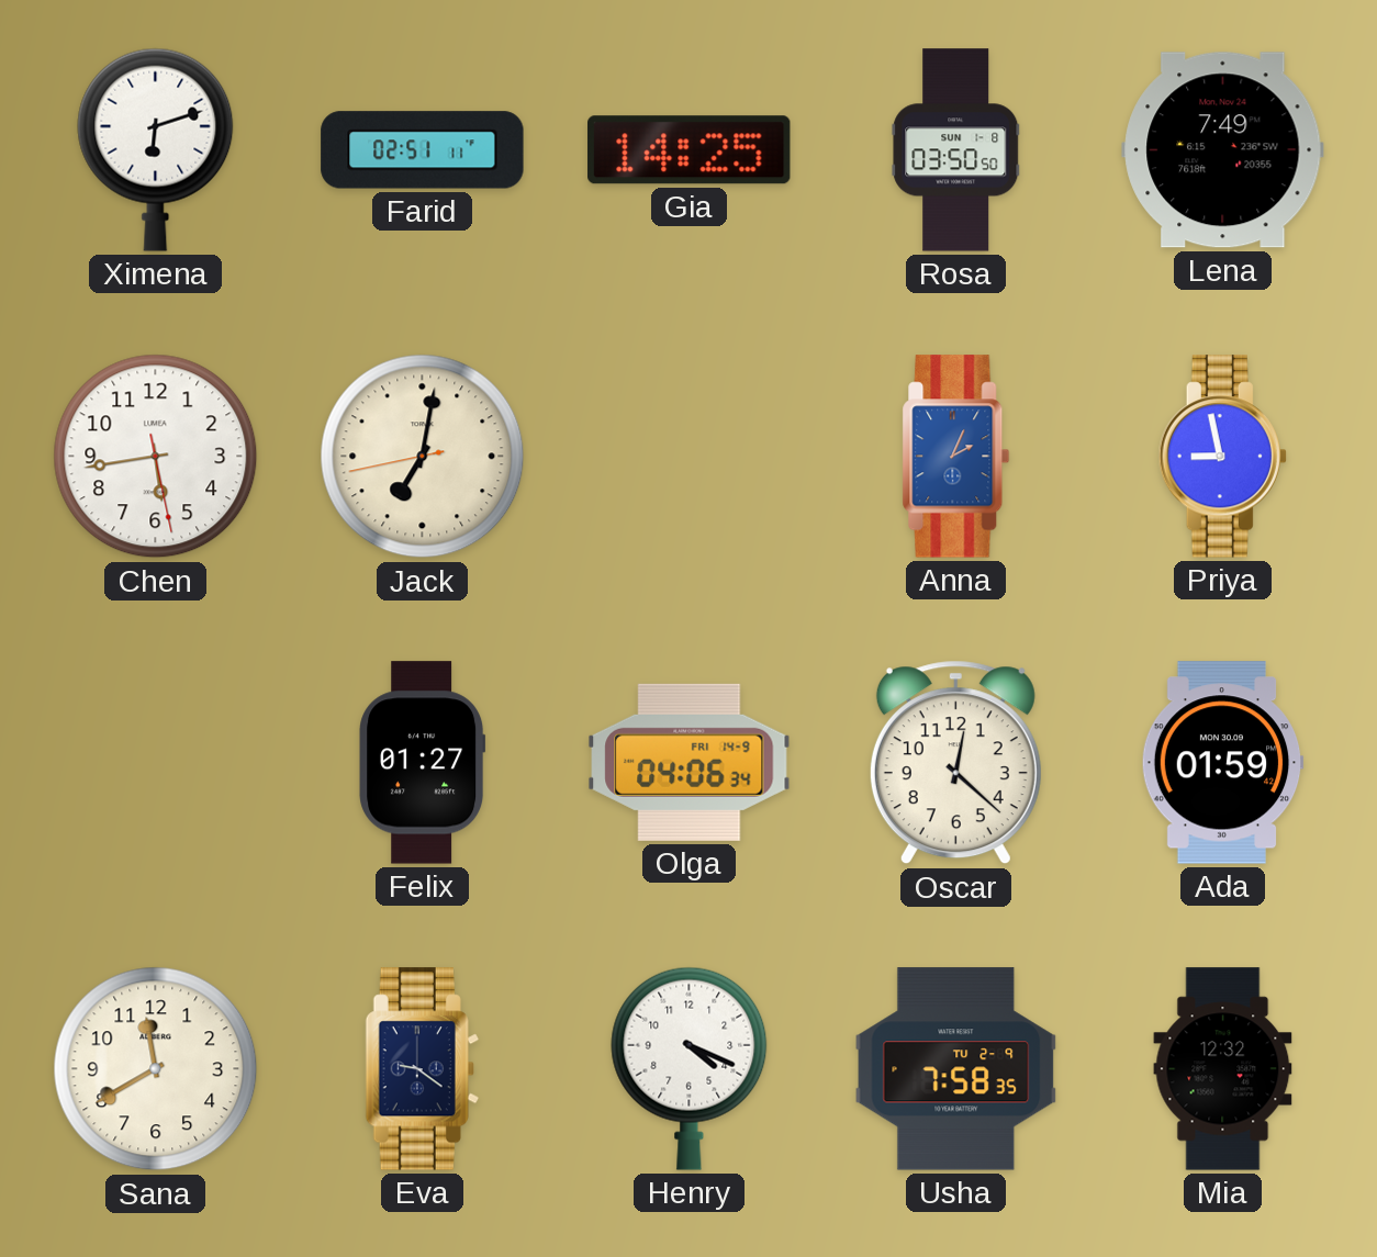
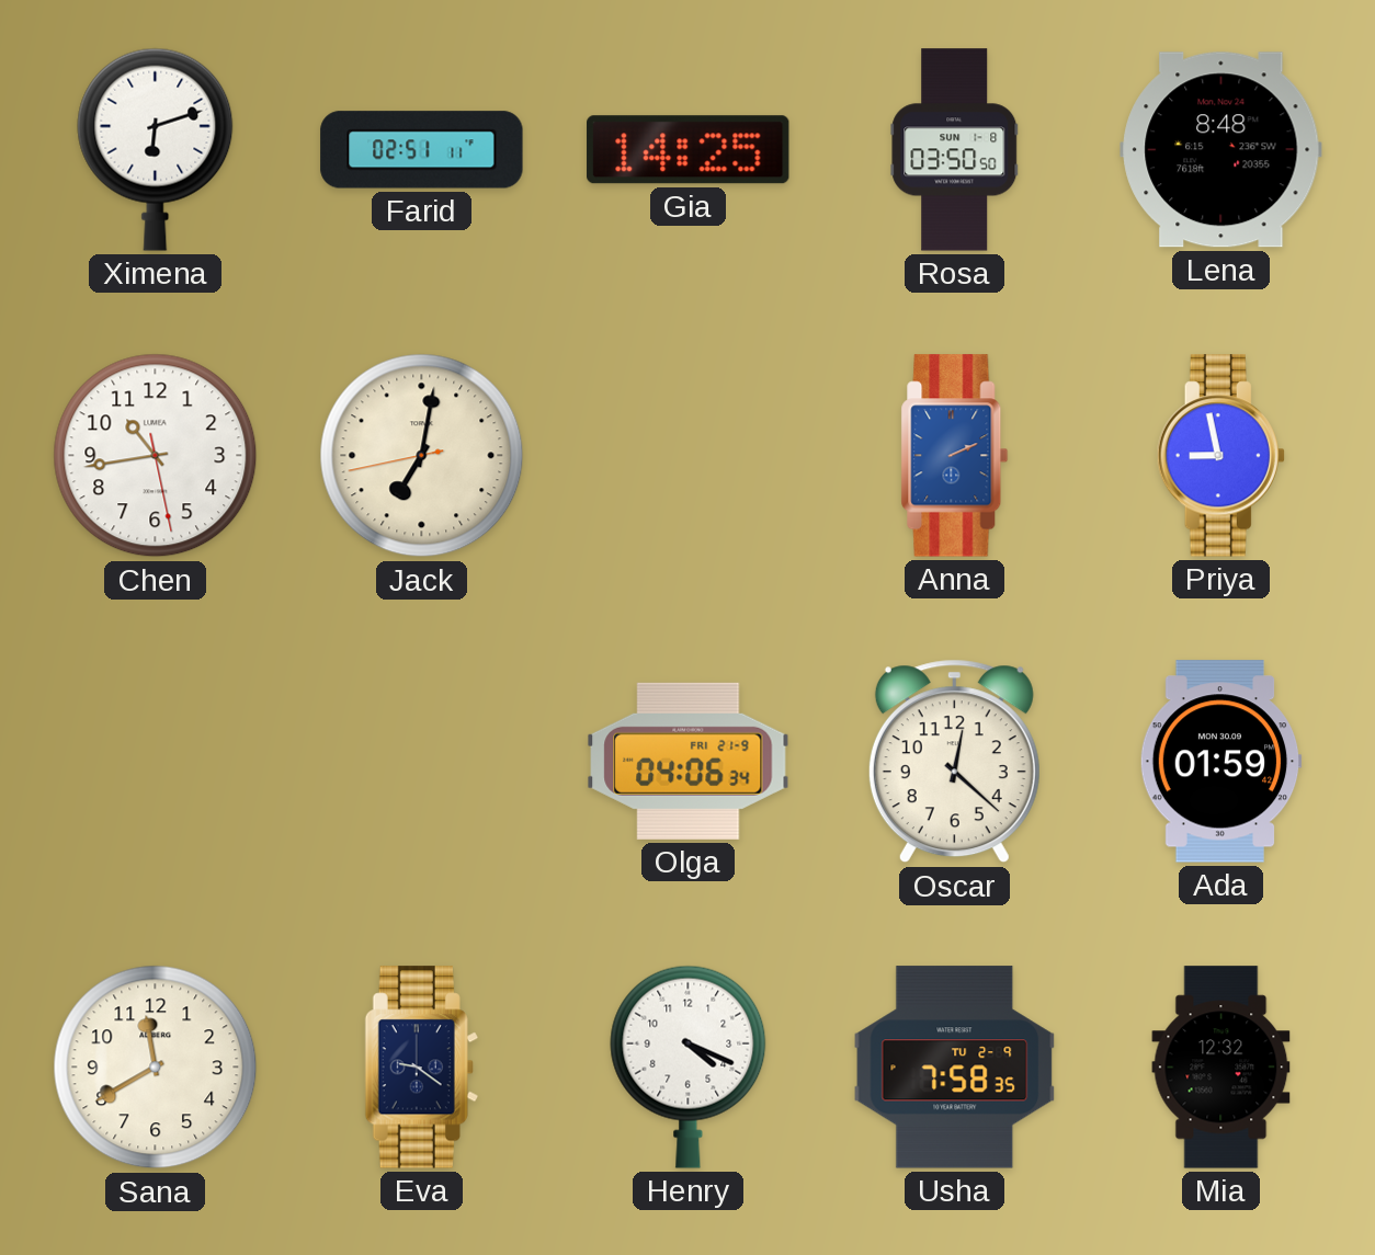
Lena: 7:49 -> 8:48
Chen: 5:43 -> 10:43
Anna: 2:04 -> 2:11
Felix: 01:27 -> none
Olga date: FRI 14-9 -> FRI 21-9
